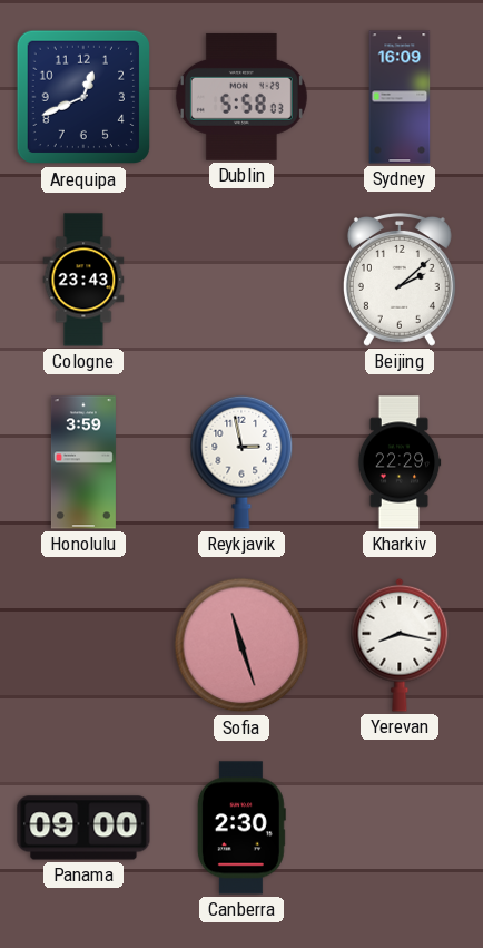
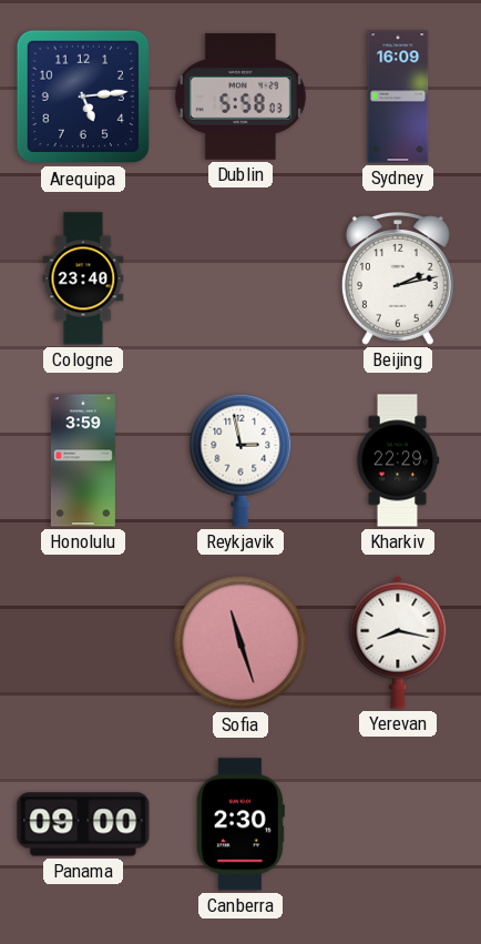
Arequipa: 12:41 -> 5:14
Cologne: 23:43 -> 23:40
Beijing: 2:08 -> 2:13
